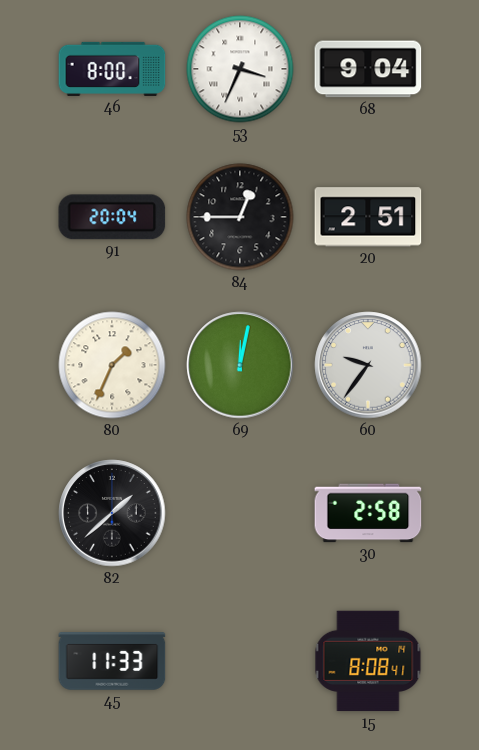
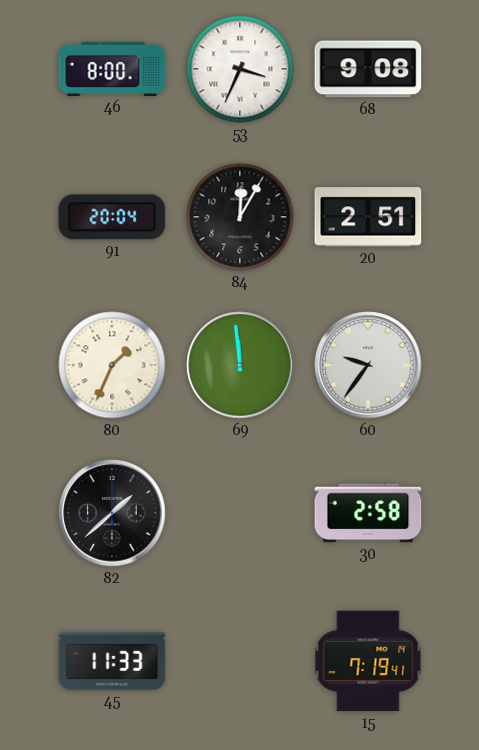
68: 9:04 -> 9:08
84: 12:45 -> 12:05
69: 12:02 -> 11:59
15: 8:08 -> 7:19
